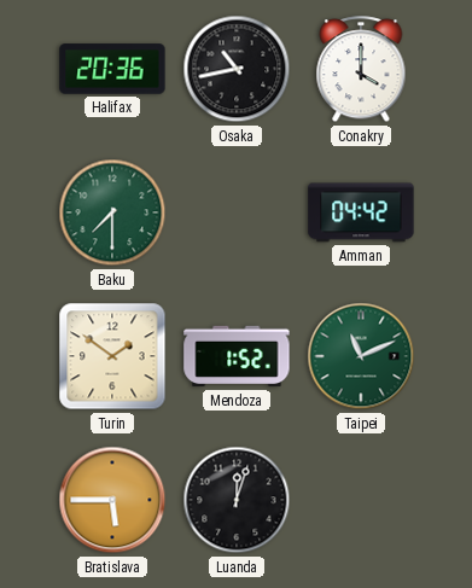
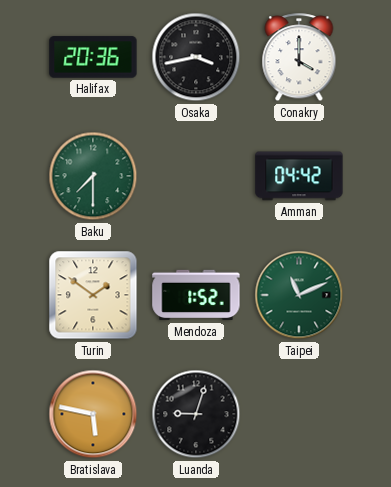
Osaka: 10:43 -> 3:43
Bratislava: 5:45 -> 5:47
Luanda: 12:03 -> 9:03
